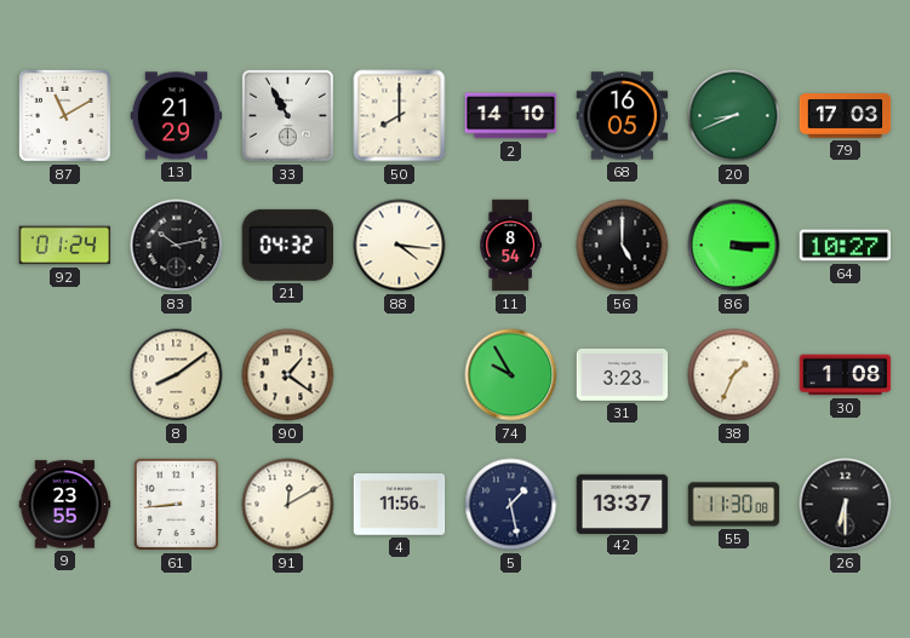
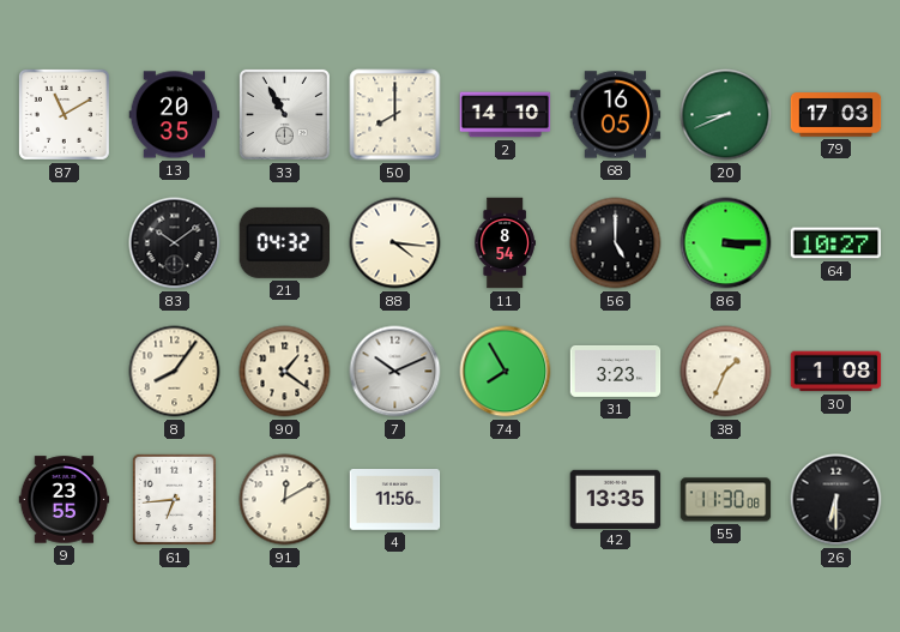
13: 21:29 -> 20:35
92: 01:24 -> none
83: 10:13 -> 10:09
8: 8:09 -> 8:06
7: none -> 10:11
74: 9:55 -> 7:55
61: 8:44 -> 6:44
5: 1:28 -> none
42: 13:37 -> 13:35
